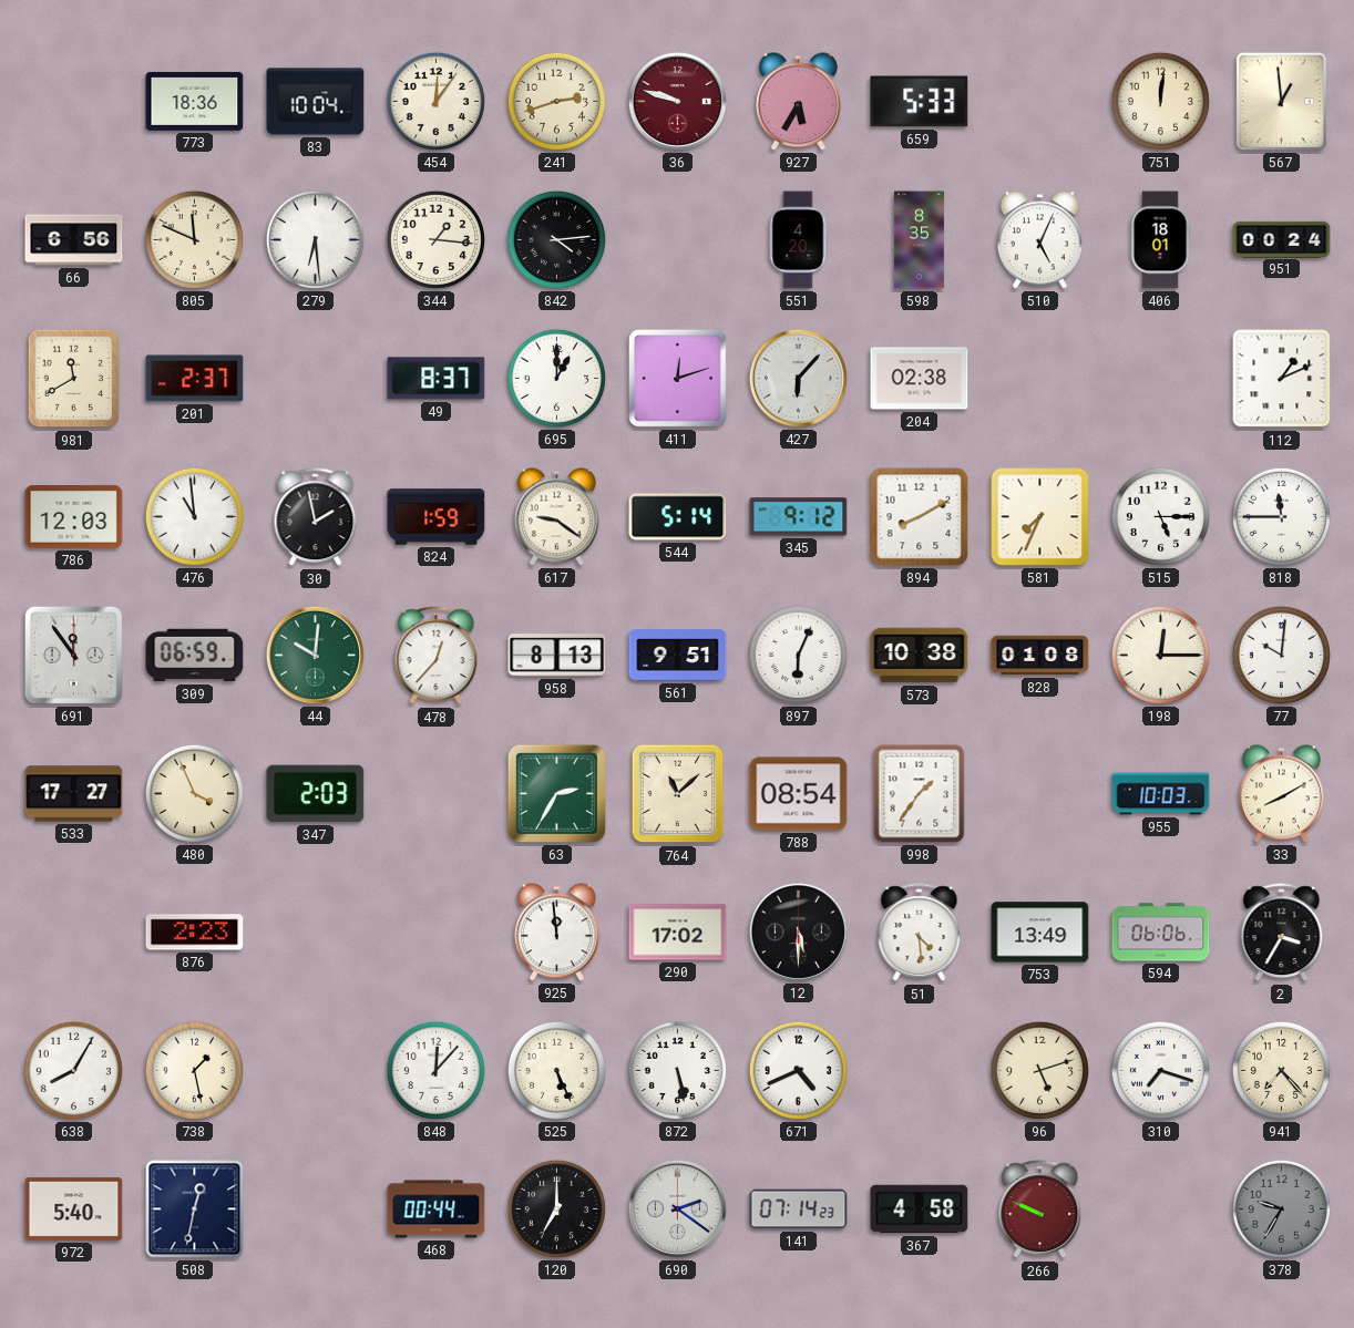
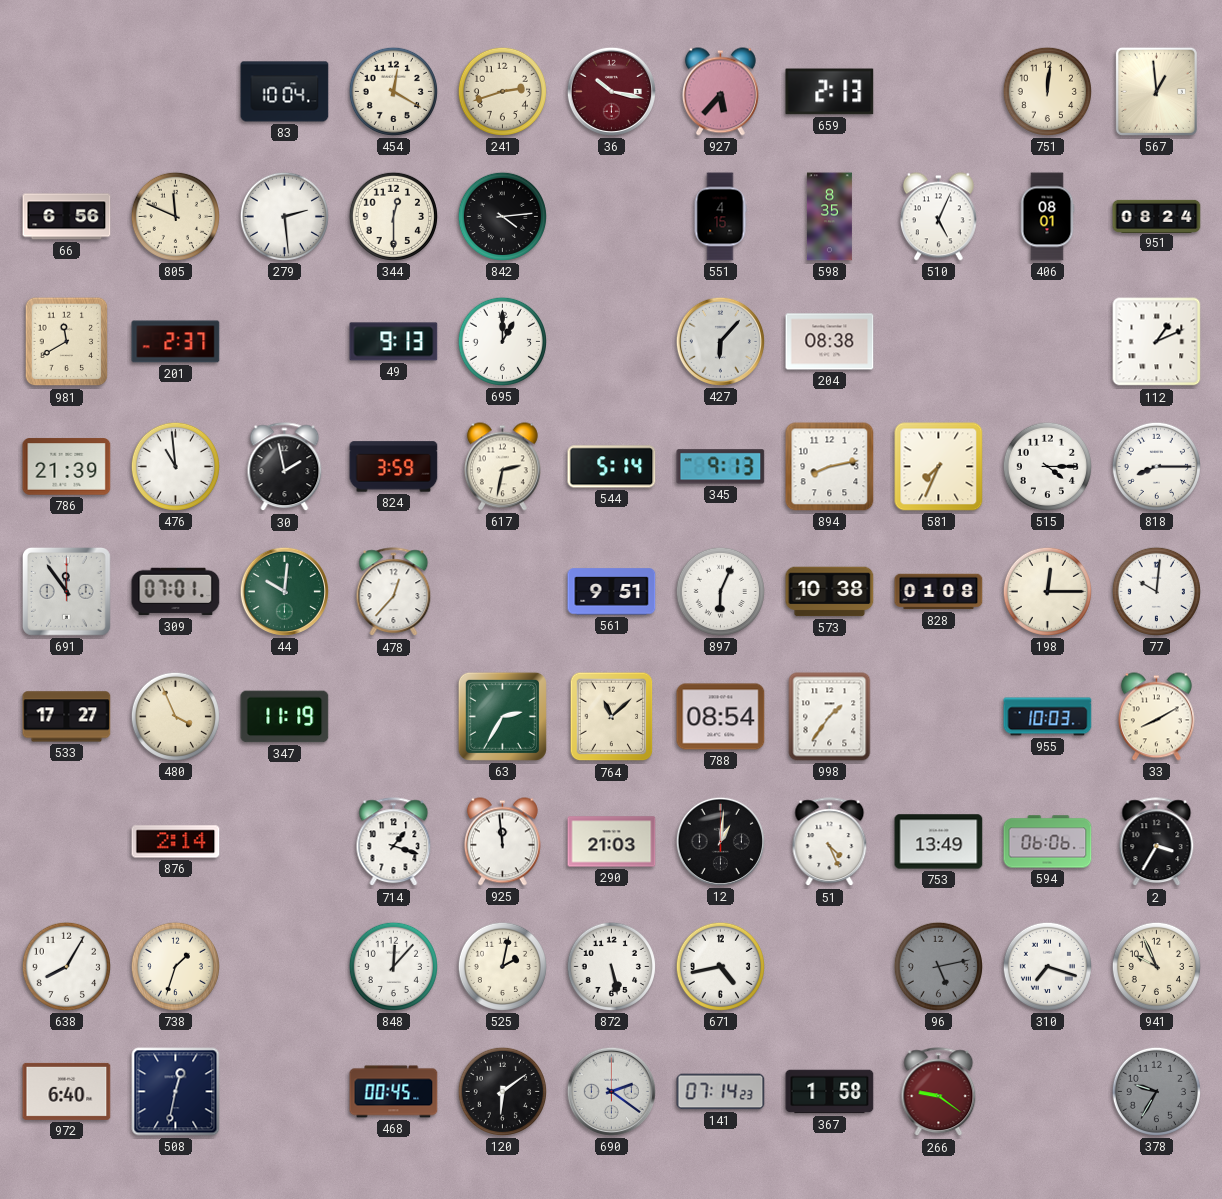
773: 18:36 -> none
454: 12:06 -> 12:20
36: 9:48 -> 10:17
927: 5:35 -> 5:37
659: 5:33 -> 2:13
279: 6:29 -> 2:29
344: 1:16 -> 12:30
551: 4:20 -> 4:15
406: 18:01 -> 08:01
951: 00:24 -> 08:24
49: 8:37 -> 9:13
411: 12:12 -> none
204: 02:38 -> 08:38
786: 12:03 -> 21:39
824: 1:59 -> 3:59
617: 9:21 -> 2:32
345: 9:12 -> 9:13
894: 8:10 -> 8:13
515: 5:15 -> 4:15
818: 11:45 -> 8:15
309: 06:59 -> 07:01
958: 8:13 -> none
347: 2:03 -> 11:19
876: 2:23 -> 2:14
714: none -> 1:18
290: 17:02 -> 21:03
12: 5:30 -> 1:01
51: 4:29 -> 4:26
738: 1:28 -> 1:33
525: 5:26 -> 2:02
671: 4:41 -> 4:43
96: 5:12 -> 5:13
96 dial: cream -> grey
941: 7:23 -> 9:56
972: 5:40 -> 6:40
468: 00:44 -> 00:45
120: 7:00 -> 6:09
367: 4:58 -> 1:58
266: 9:49 -> 9:21
